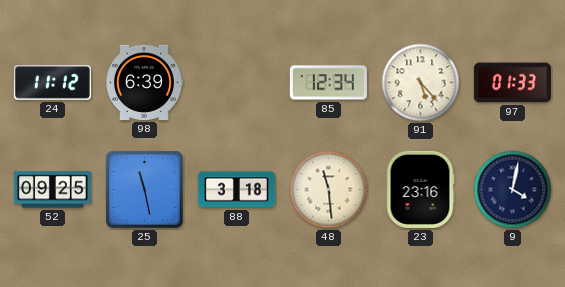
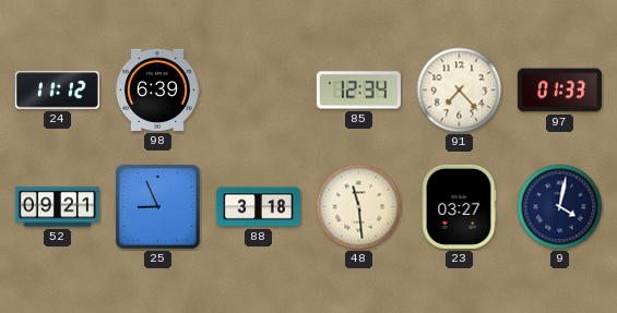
91: 5:23 -> 7:23
52: 09:25 -> 09:21
25: 11:28 -> 8:56
23: 23:16 -> 03:27
